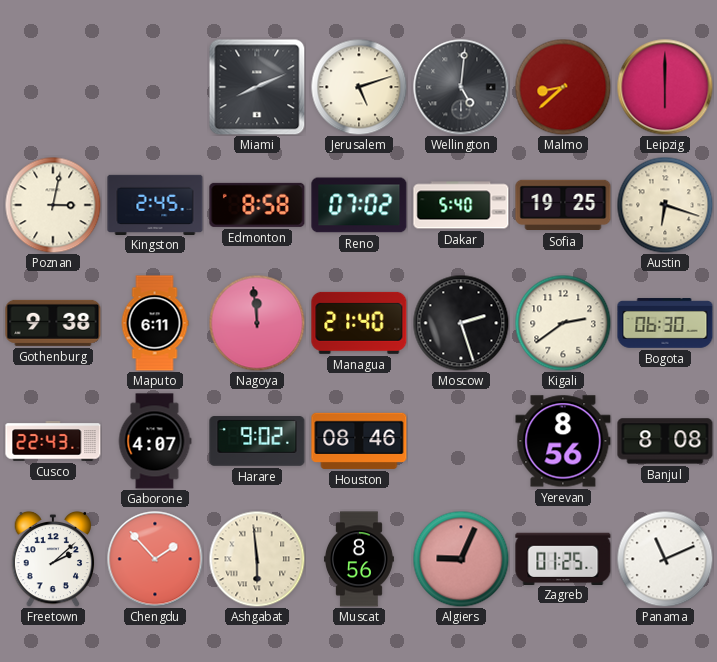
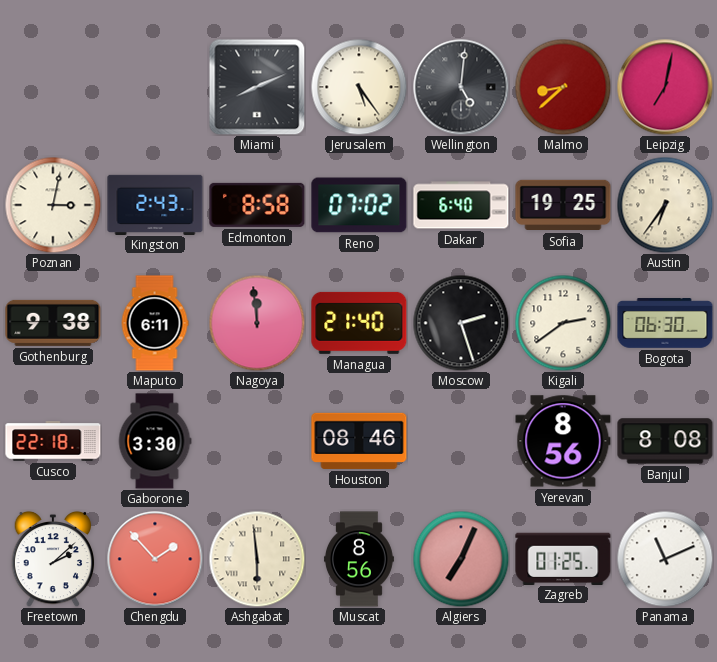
Jerusalem: 5:12 -> 5:24
Leipzig: 6:00 -> 7:02
Kingston: 2:45 -> 2:43
Dakar: 5:40 -> 6:40
Austin: 6:18 -> 6:36
Cusco: 22:43 -> 22:18
Gaborone: 4:07 -> 3:30
Harare: 9:02 -> none
Algiers: 9:04 -> 7:04
